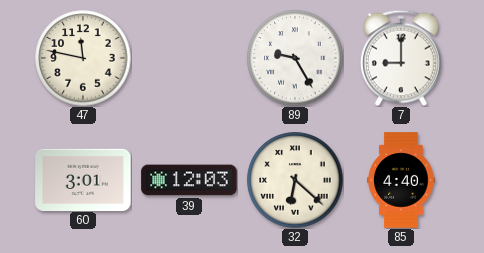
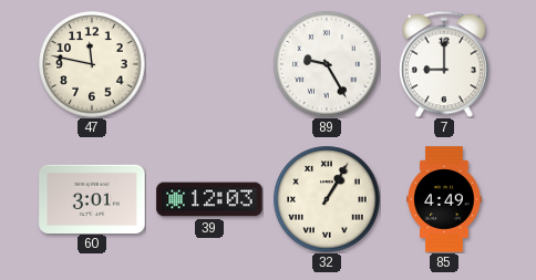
32: 6:22 -> 1:05
85: 4:40 -> 4:49
